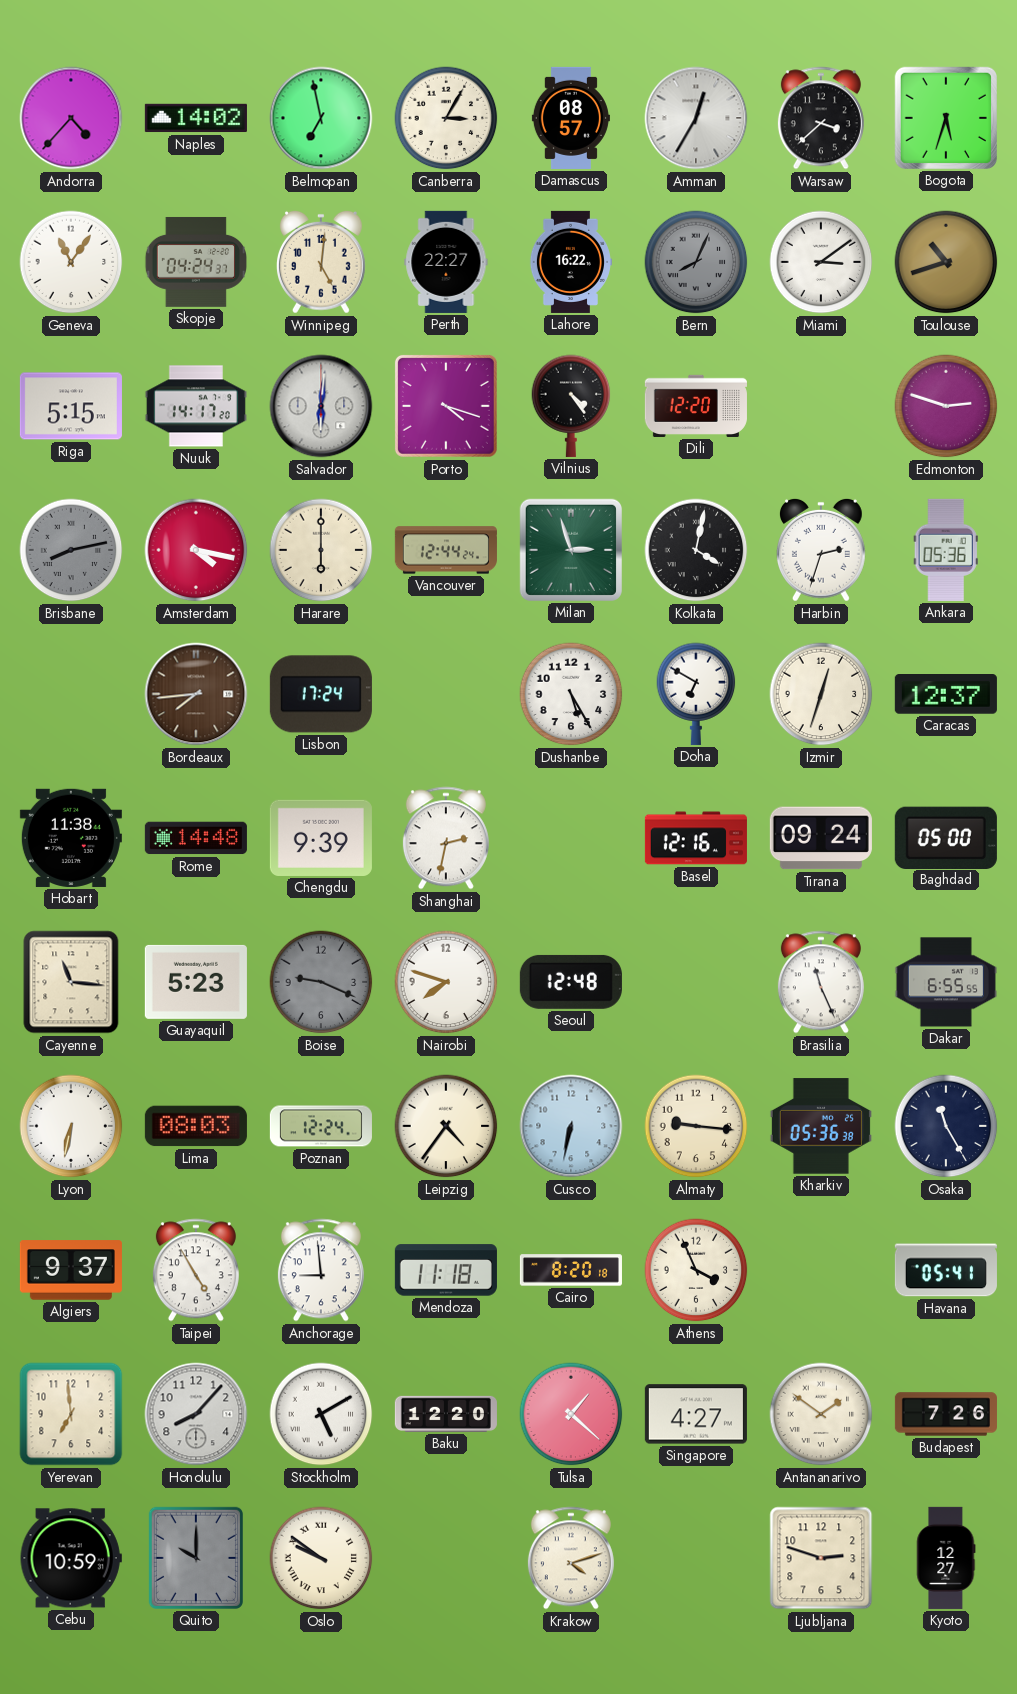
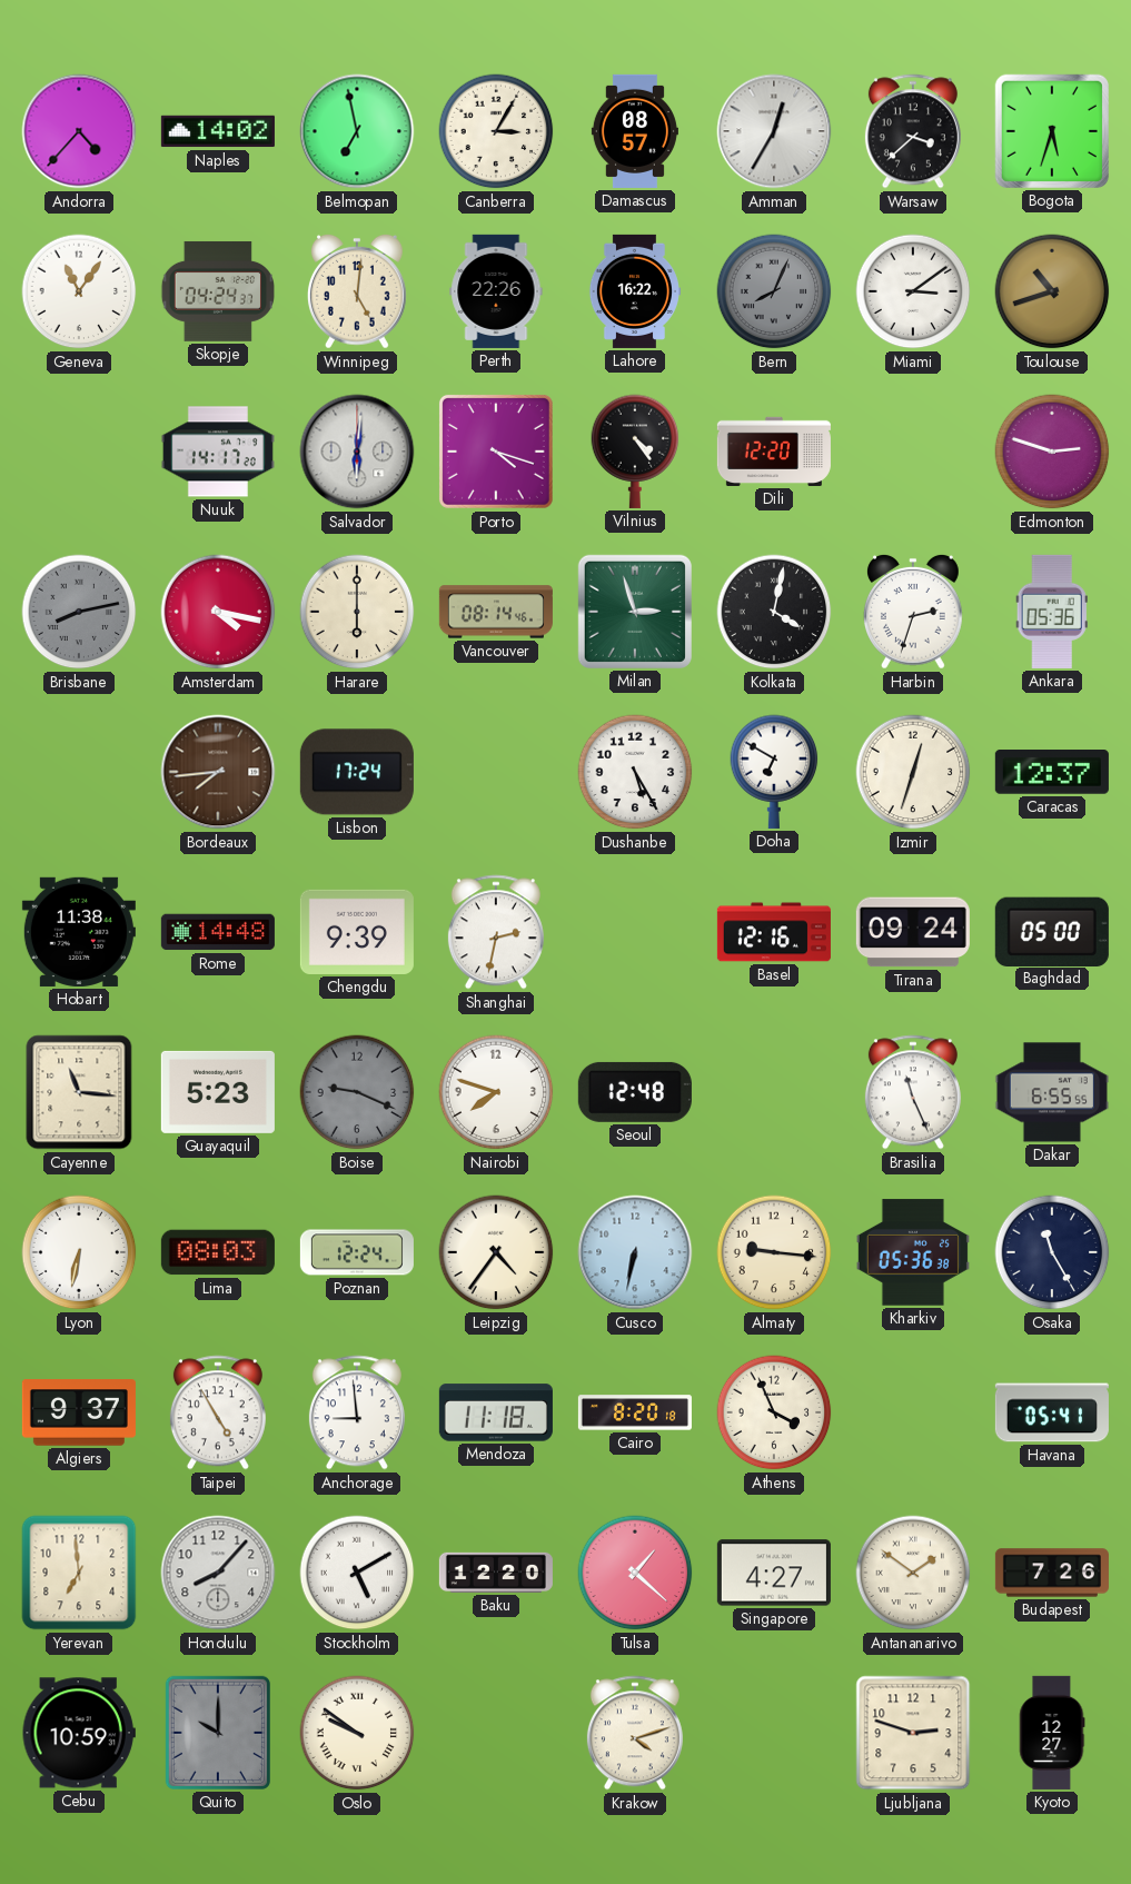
Perth: 22:27 -> 22:26
Riga: 5:15 -> none
Vancouver: 12:44 -> 08:14
